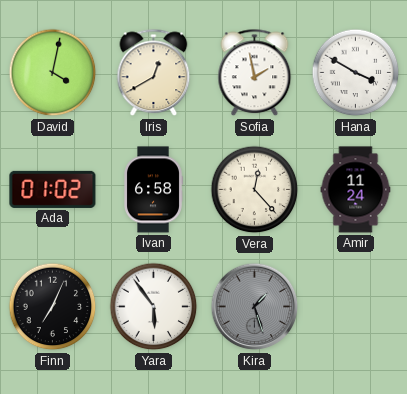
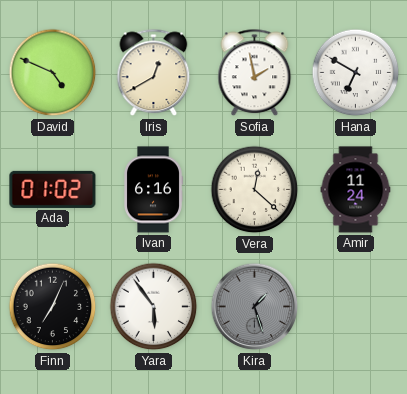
David: 4:02 -> 4:49
Hana: 3:50 -> 6:50
Ivan: 6:58 -> 6:16
Vera: 12:23 -> 12:22
